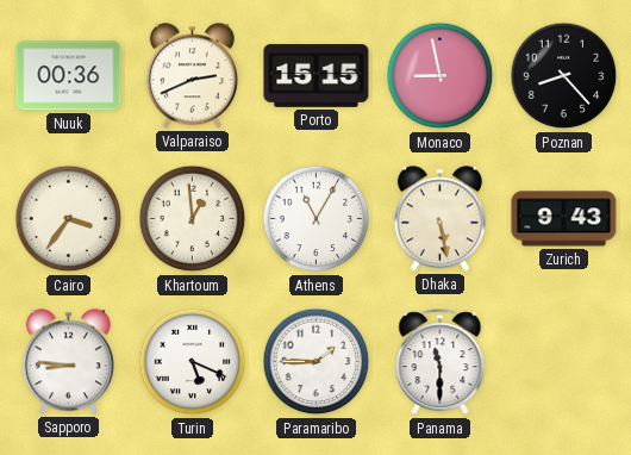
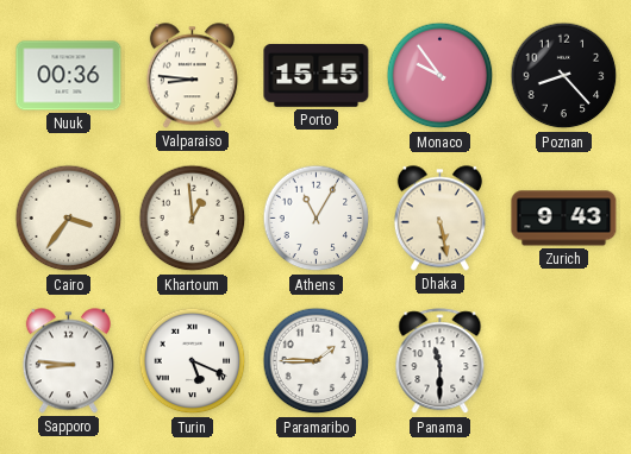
Valparaiso: 2:41 -> 8:46
Monaco: 8:58 -> 9:54
